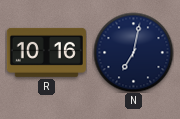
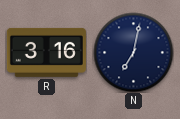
R: 10:16 -> 3:16
